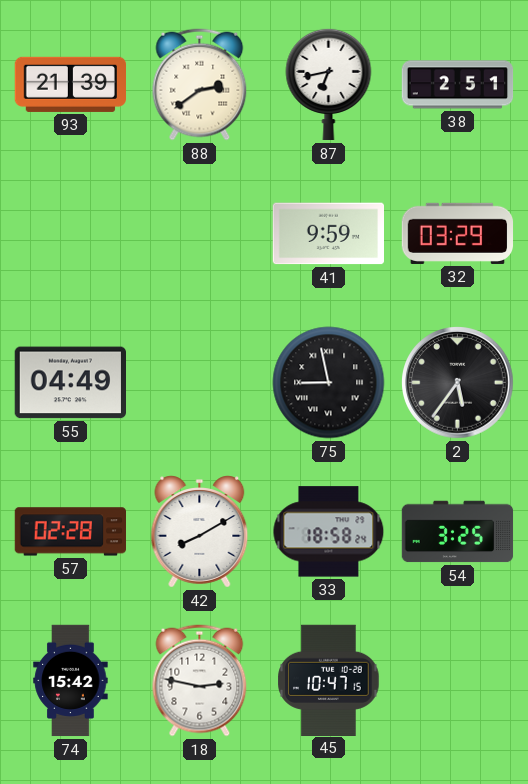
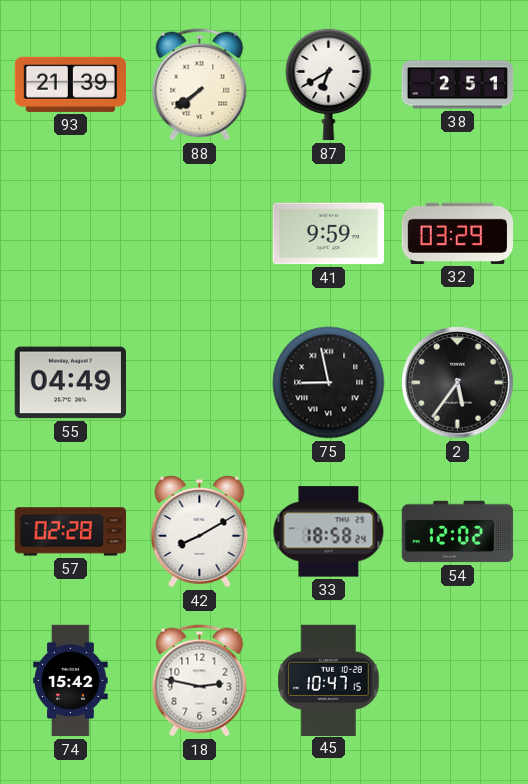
88: 2:39 -> 7:39
87: 6:43 -> 6:40
54: 3:25 -> 12:02
